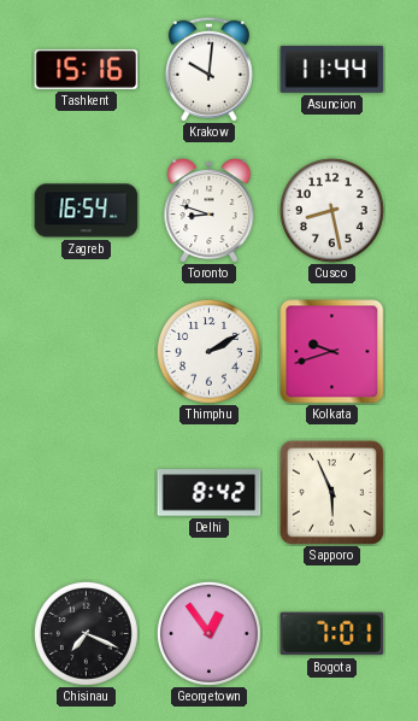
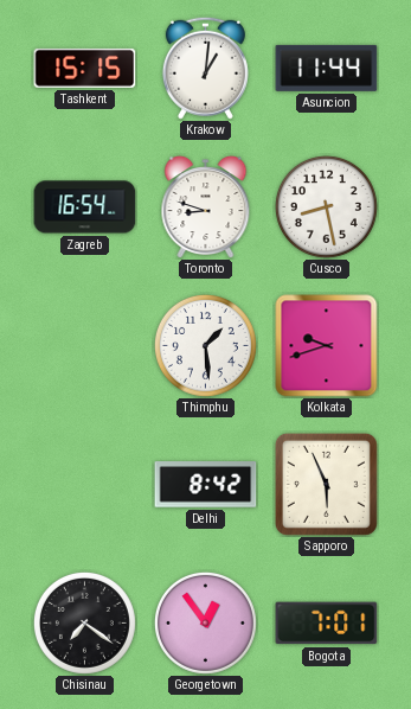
Tashkent: 15:16 -> 15:15
Krakow: 10:01 -> 1:01
Thimphu: 2:10 -> 1:29
Chisinau: 7:19 -> 7:21
